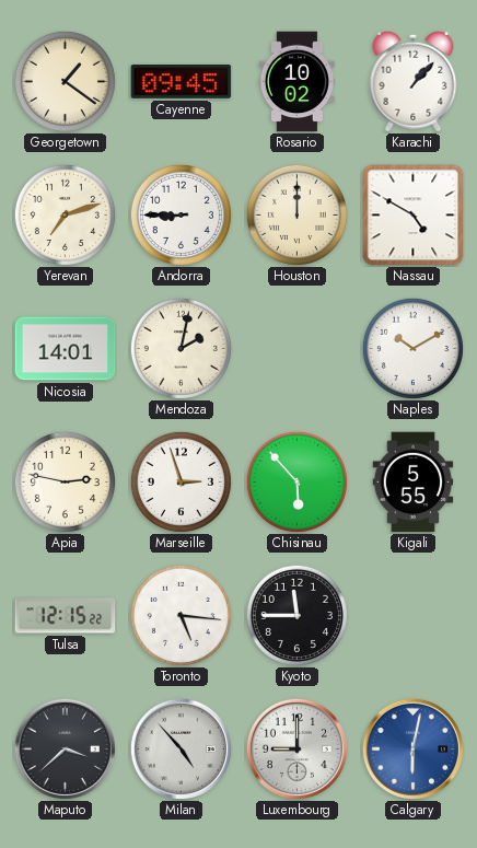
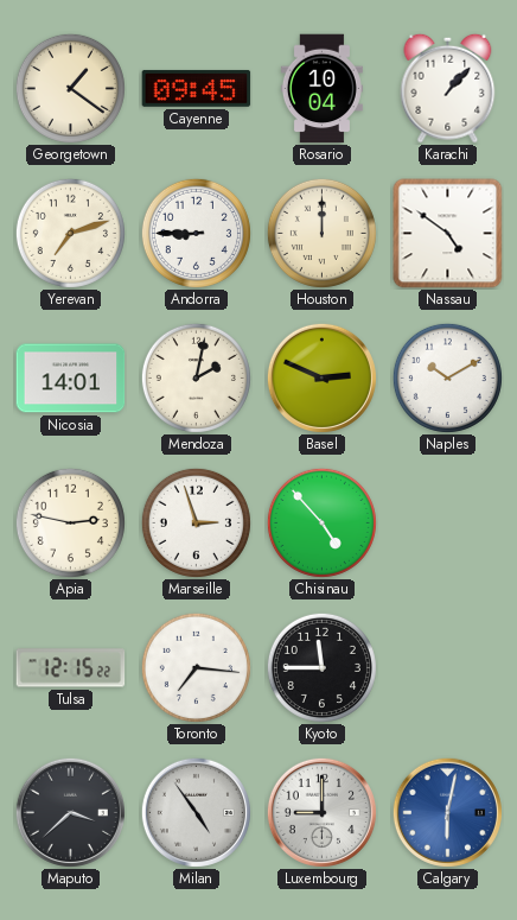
Rosario: 10:02 -> 10:04
Nassau: 4:50 -> 4:51
Basel: none -> 2:49
Chisinau: 5:53 -> 4:53
Kigali: 5:55 -> none
Toronto: 5:16 -> 7:16
Milan: 4:53 -> 4:54
